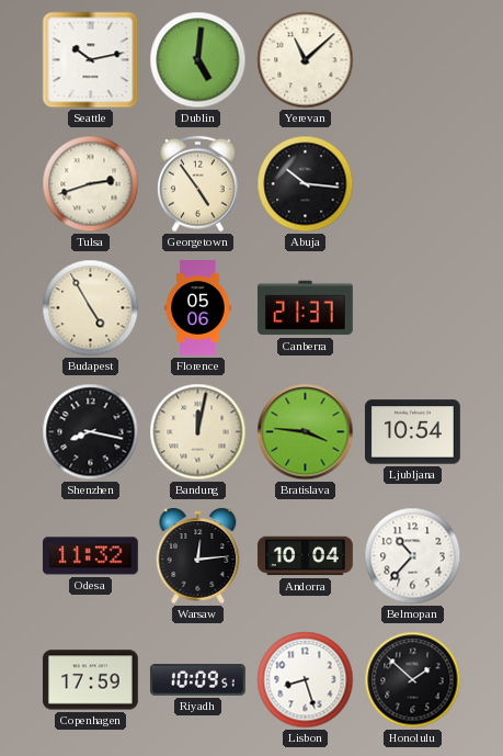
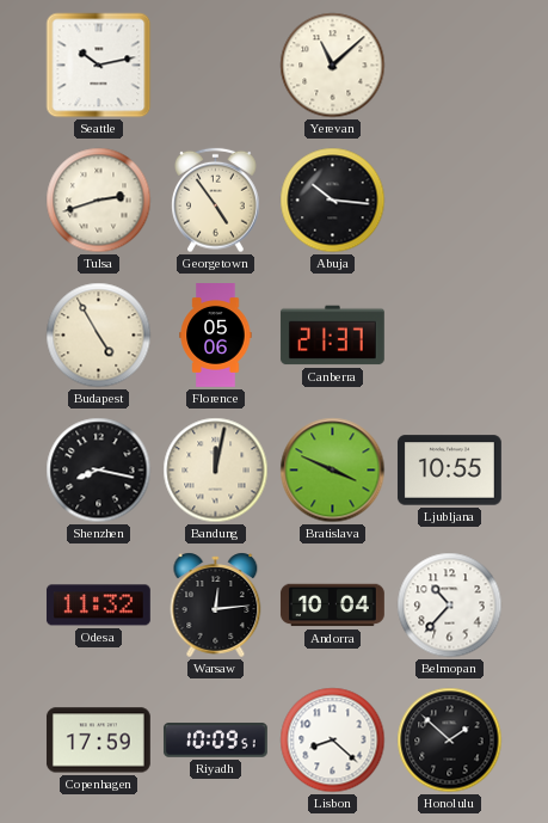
Dublin: 5:01 -> none
Bratislava: 3:46 -> 3:49
Ljubljana: 10:54 -> 10:55
Lisbon: 8:27 -> 8:22
